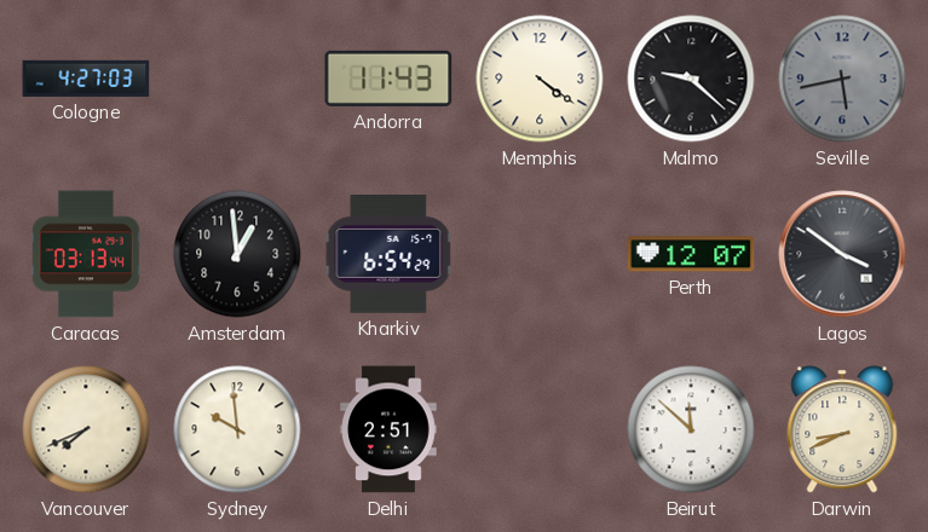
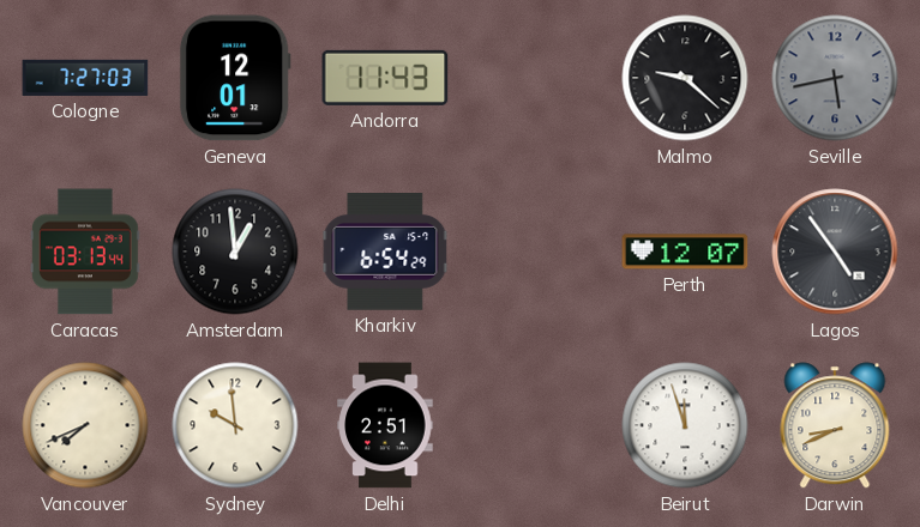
Cologne: 4:27 -> 7:27
Geneva: none -> 12:01
Memphis: 4:21 -> none
Lagos: 3:51 -> 4:54
Beirut: 11:52 -> 11:57
